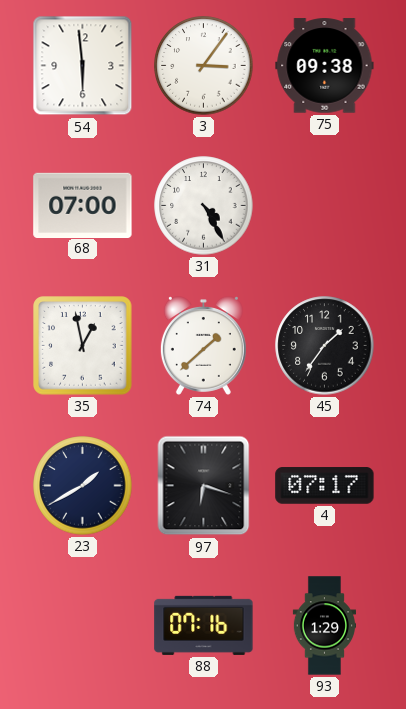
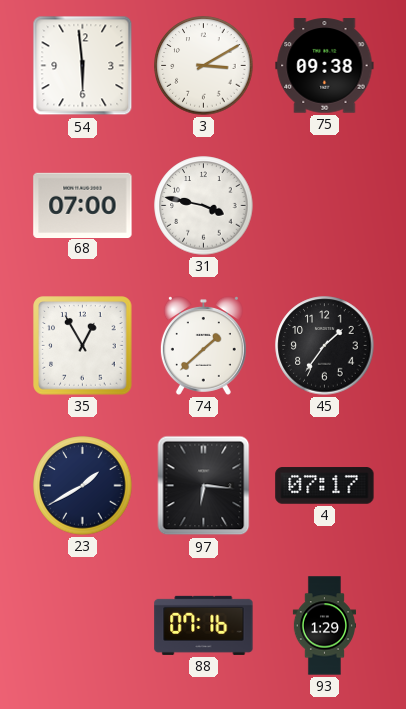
3: 3:06 -> 3:10
31: 4:25 -> 3:47
35: 12:58 -> 12:55
97: 6:18 -> 6:16
